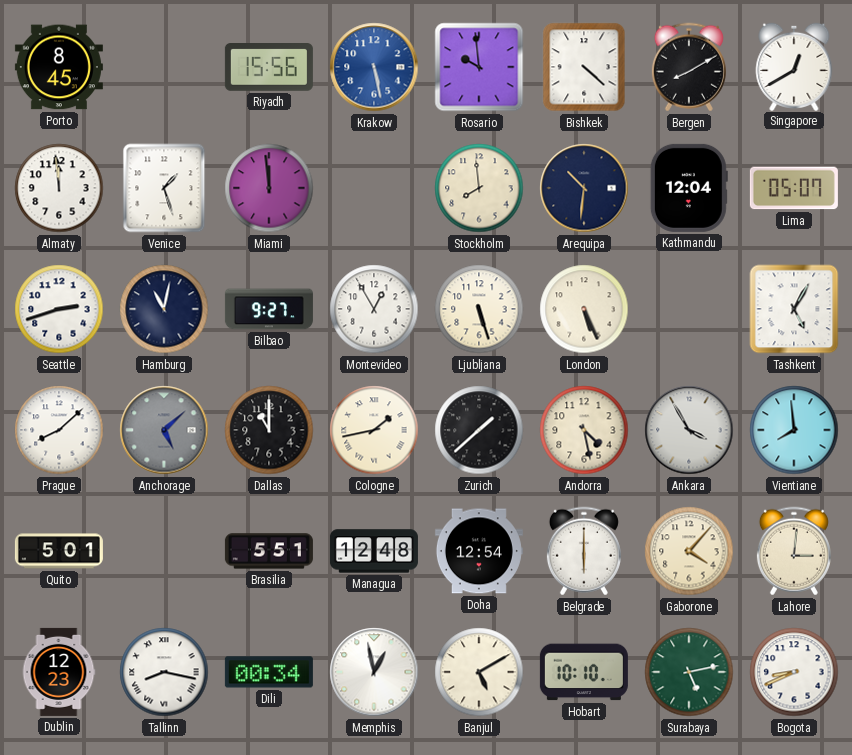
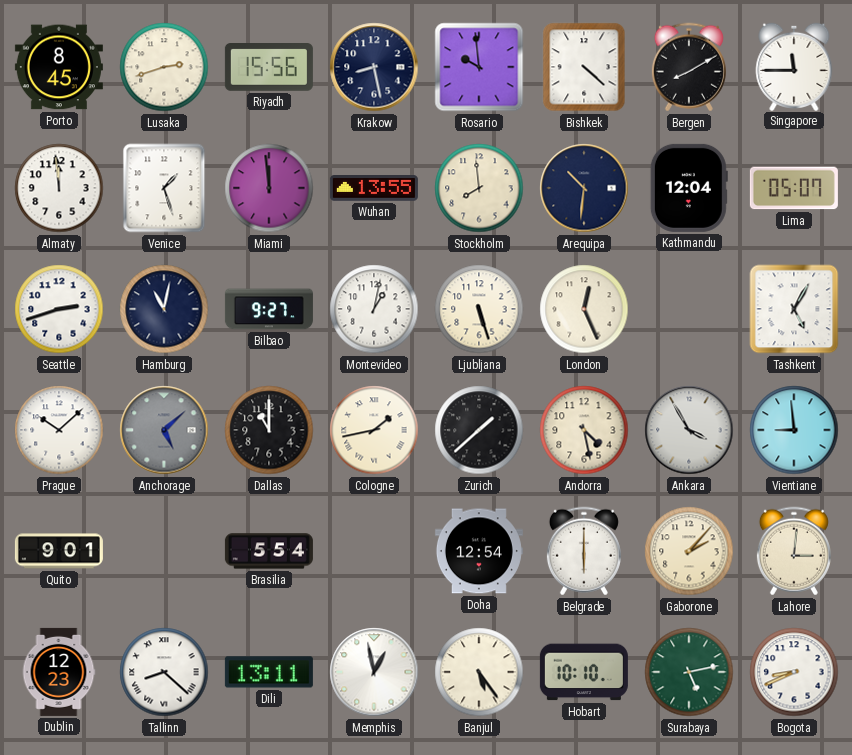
Lusaka: none -> 2:42
Krakow: 5:28 -> 8:28
Krakow dial: blue -> navy
Singapore: 12:40 -> 11:45
Wuhan: none -> 13:55
Montevideo: 12:55 -> 1:02
London: 5:26 -> 12:26
Prague: 8:08 -> 10:08
Vientiane: 7:59 -> 8:59
Quito: 5:01 -> 9:01
Brasilia: 5:51 -> 5:54
Managua: 12:48 -> none
Gaborone: 4:07 -> 2:07
Tallinn: 8:17 -> 8:22
Dili: 00:34 -> 13:11
Banjul: 5:10 -> 5:24
